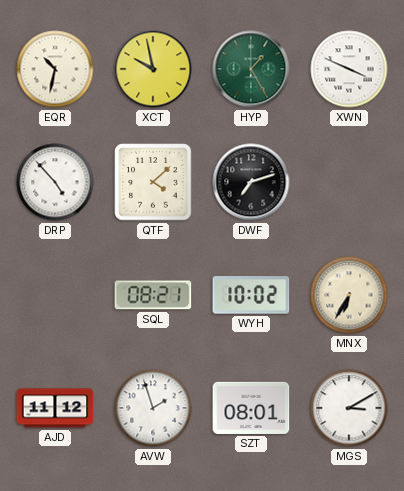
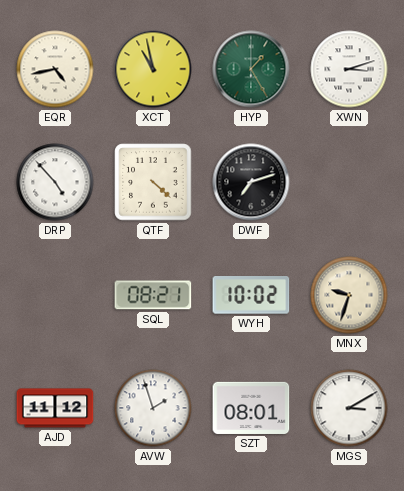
EQR: 10:32 -> 4:43
XCT: 9:58 -> 10:58
XWN: 3:49 -> 3:12
QTF: 4:08 -> 4:22
MNX: 6:35 -> 9:33
